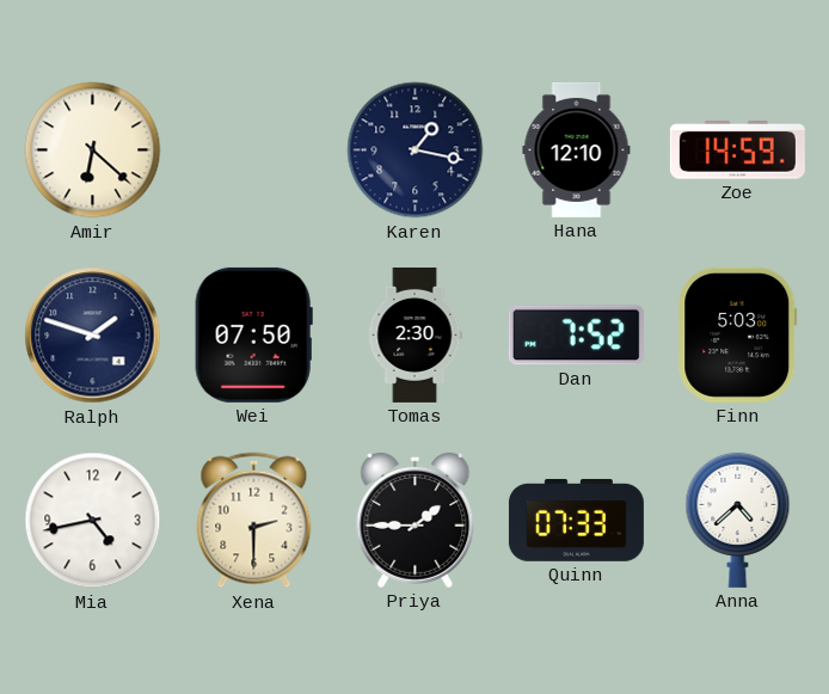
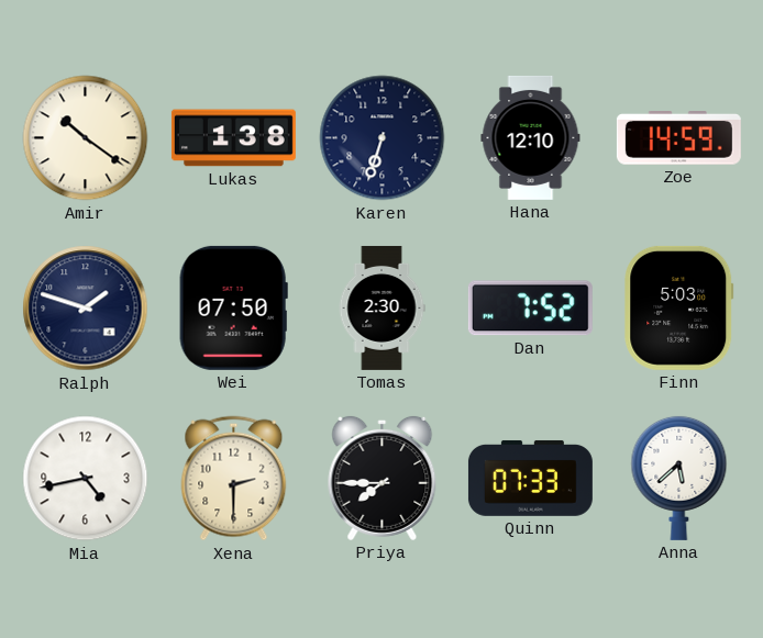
Amir: 6:22 -> 10:21
Lukas: none -> 1:38
Karen: 1:17 -> 6:33
Priya: 1:45 -> 7:45
Anna: 4:38 -> 5:38
